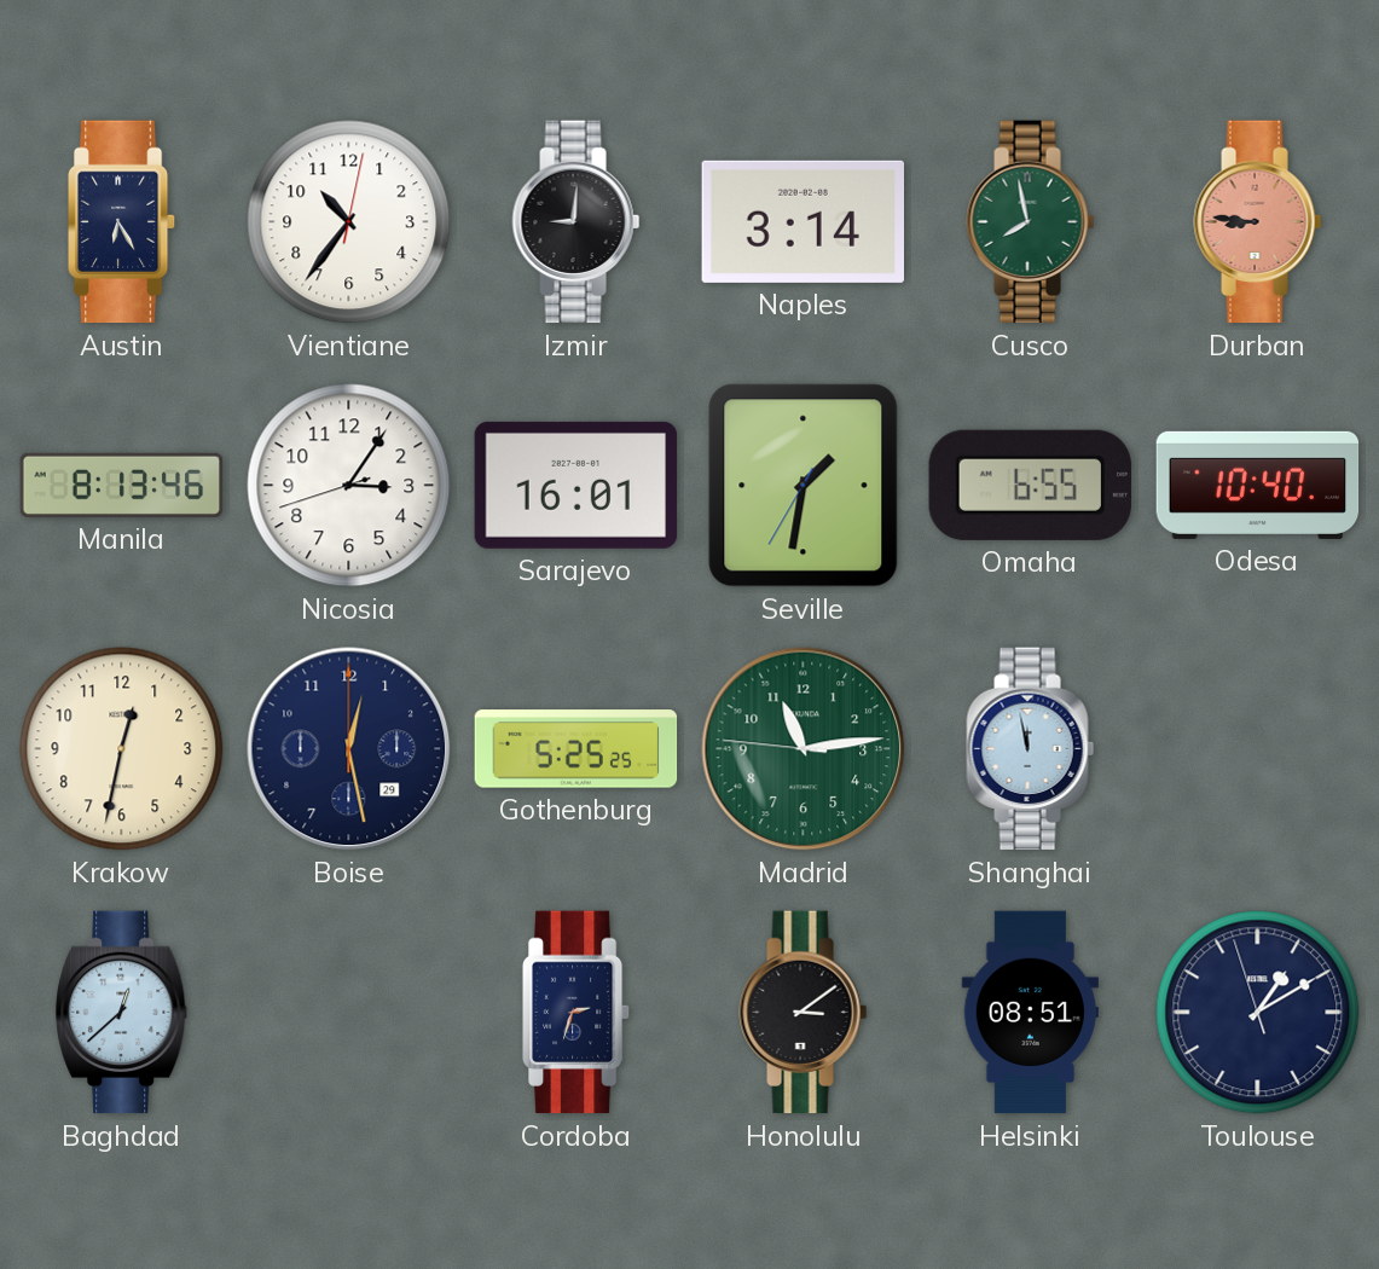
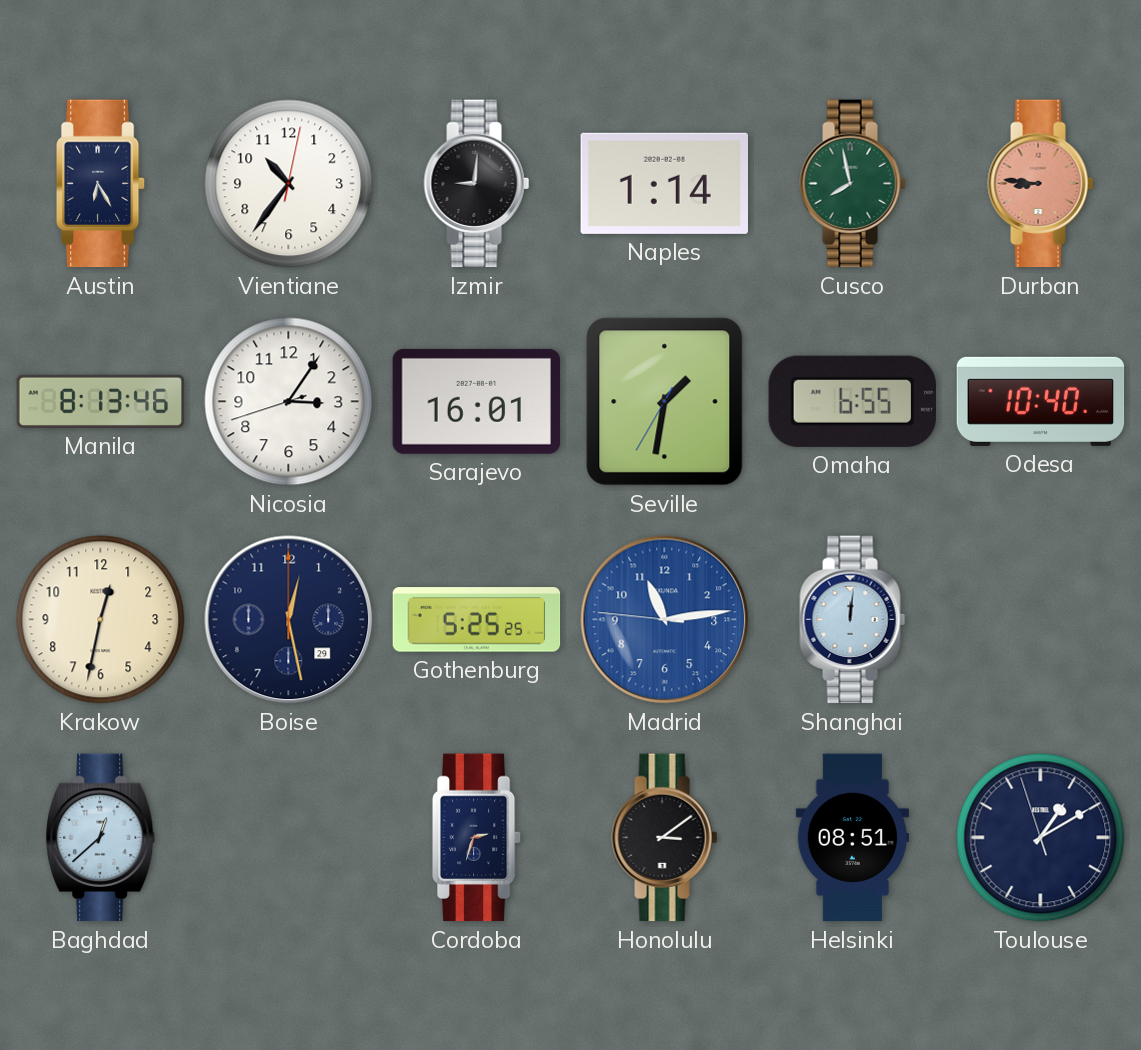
Naples: 3:14 -> 1:14
Madrid dial: green -> blue
Shanghai: 11:58 -> 12:01
